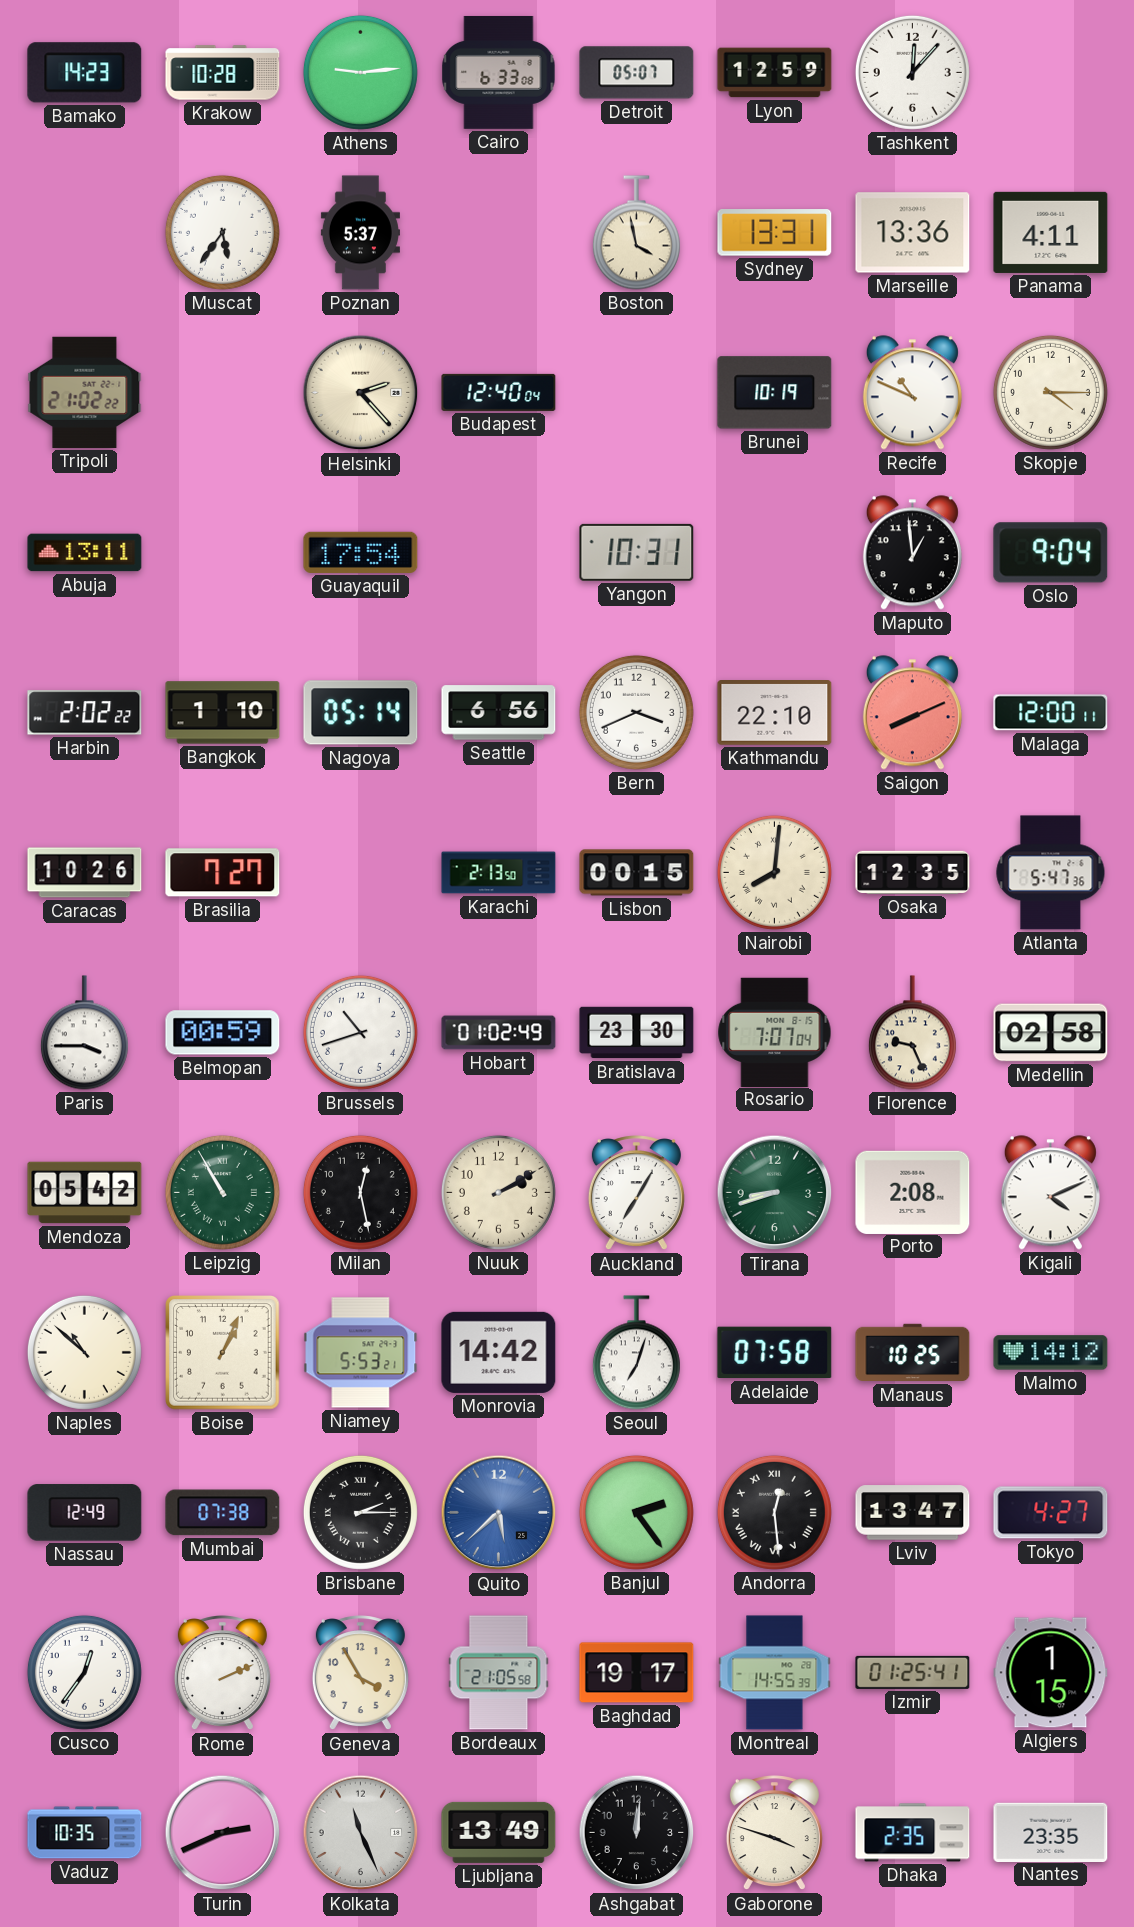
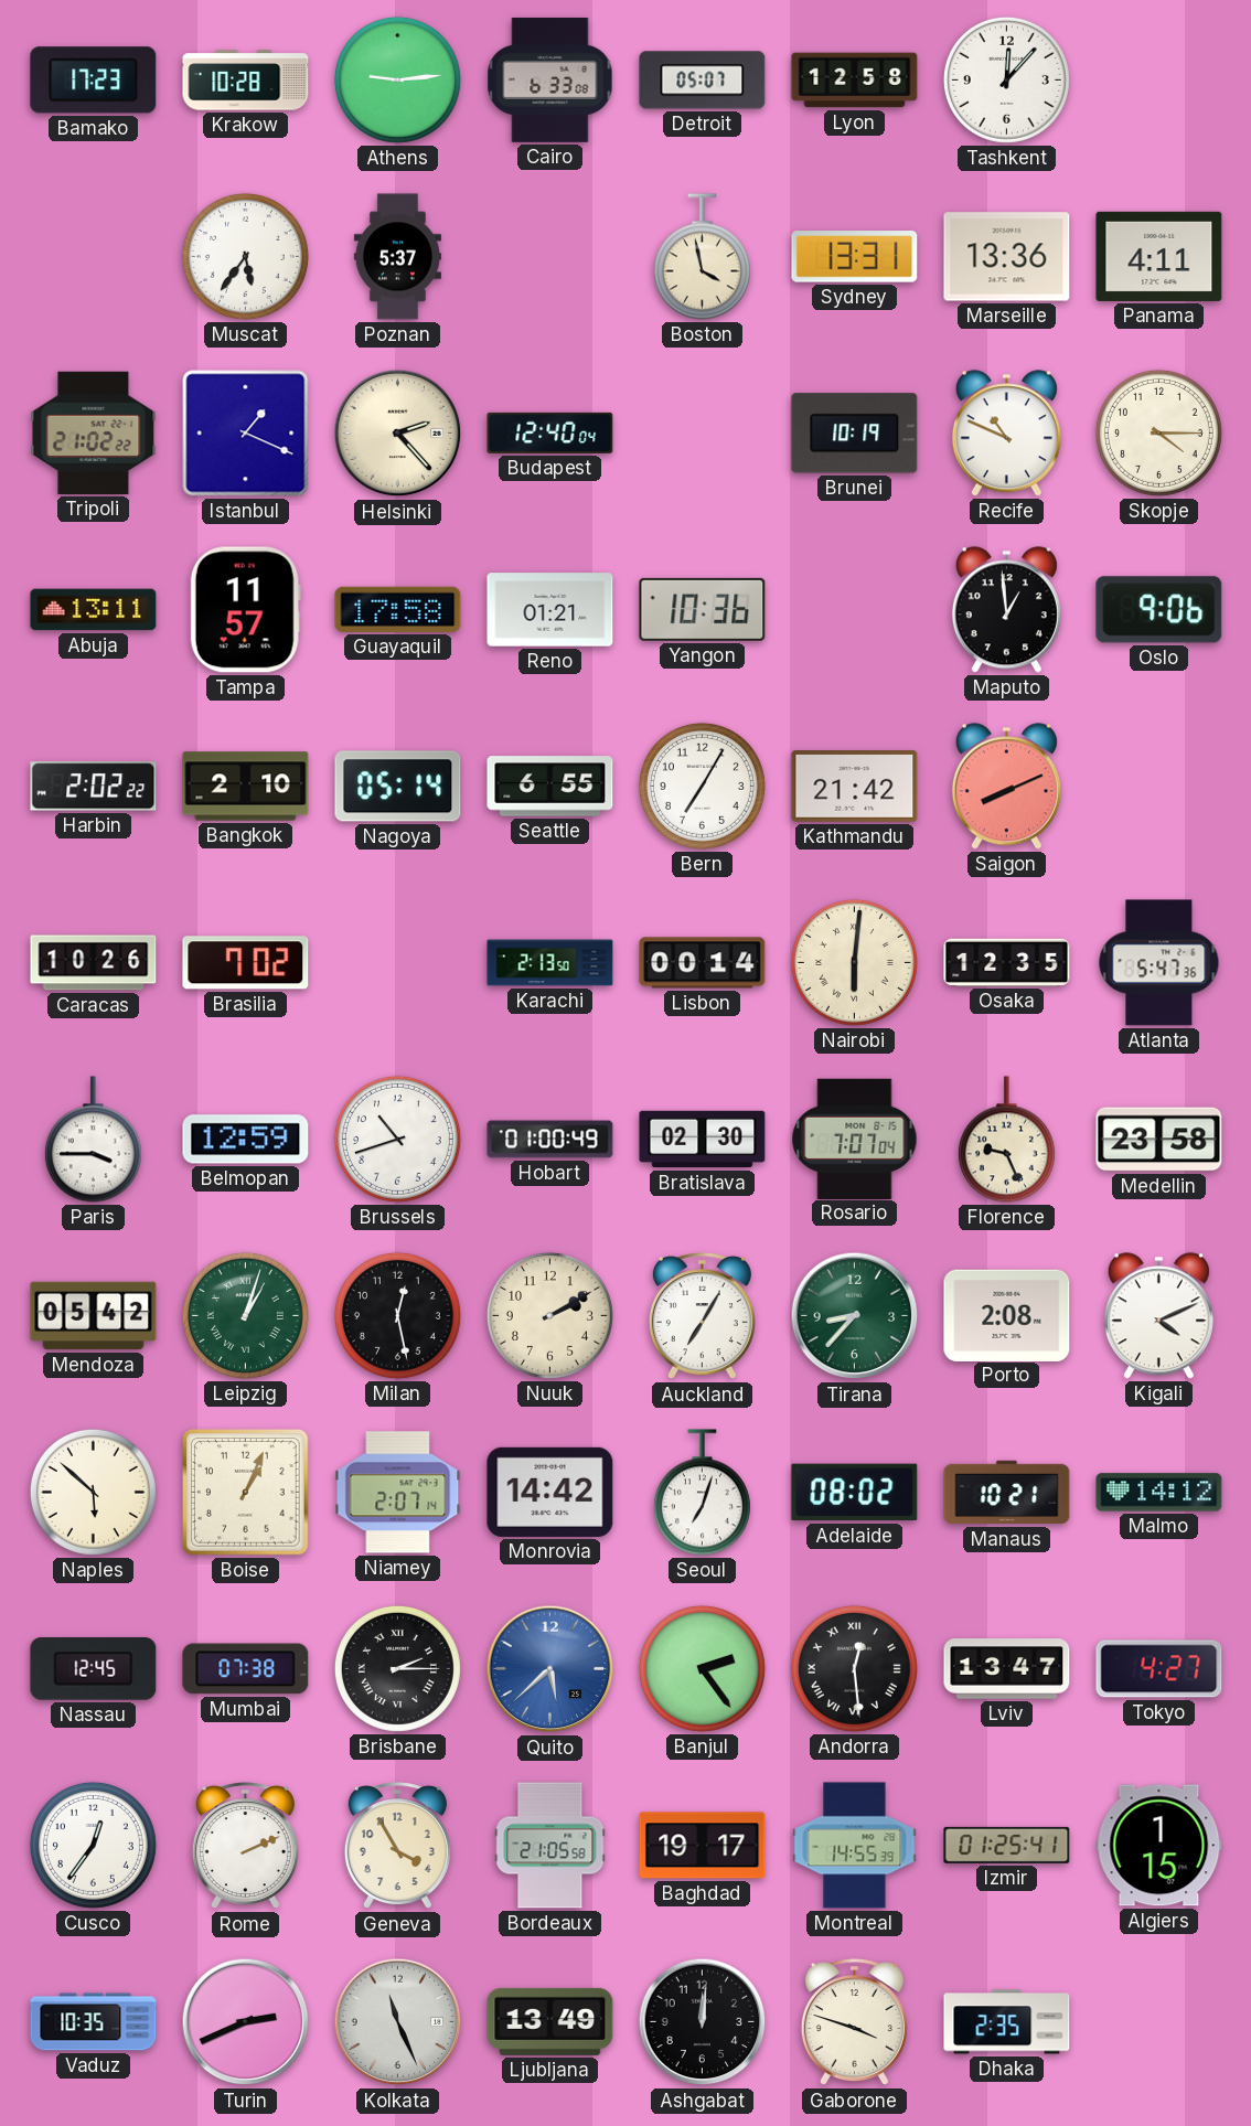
Bamako: 14:23 -> 17:23
Lyon: 12:59 -> 12:58
Istanbul: none -> 1:19
Tampa: none -> 11:57
Guayaquil: 17:54 -> 17:58
Reno: none -> 01:21
Yangon: 10:31 -> 10:36
Oslo: 9:04 -> 9:06
Bangkok: 1:10 -> 2:10
Seattle: 6:56 -> 6:55
Bern: 3:41 -> 7:05
Kathmandu: 22:10 -> 21:42
Malaga: 12:00 -> none
Brasilia: 7:27 -> 7:02
Lisbon: 00:15 -> 00:14
Nairobi: 8:01 -> 6:01
Belmopan: 00:59 -> 12:59
Hobart: 01:02 -> 01:00
Bratislava: 23:30 -> 02:30
Medellin: 02:58 -> 23:58
Leipzig: 10:55 -> 1:03
Tirana: 8:42 -> 8:37
Naples: 10:52 -> 5:52
Niamey: 5:53 -> 2:07
Adelaide: 07:58 -> 08:02
Manaus: 10:25 -> 10:21
Nassau: 12:49 -> 12:45
Nantes: 23:35 -> none
